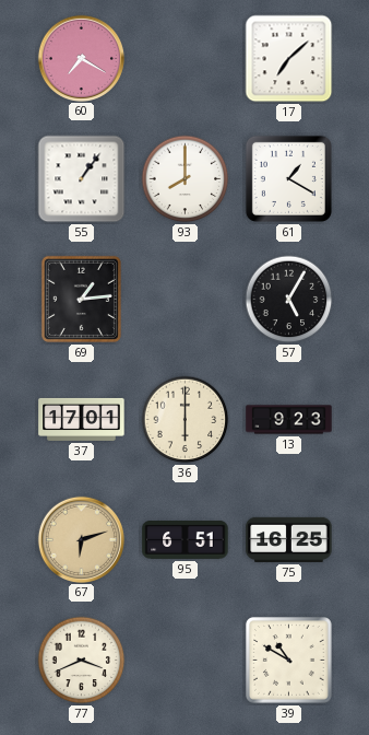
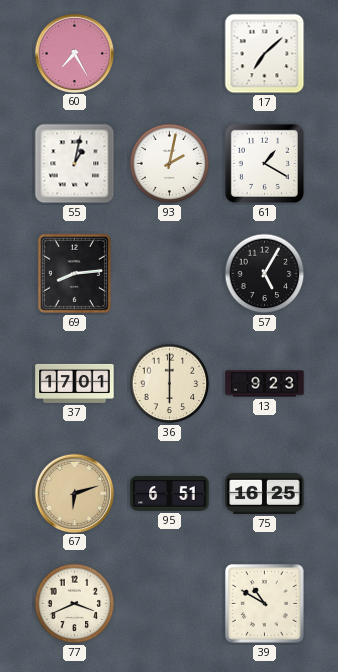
60: 7:20 -> 7:25
55: 1:06 -> 1:02
93: 8:00 -> 2:02
69: 1:14 -> 8:14
